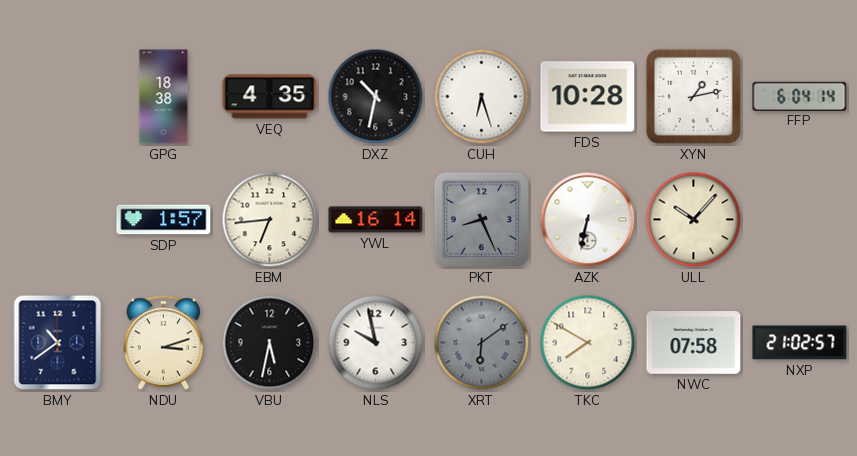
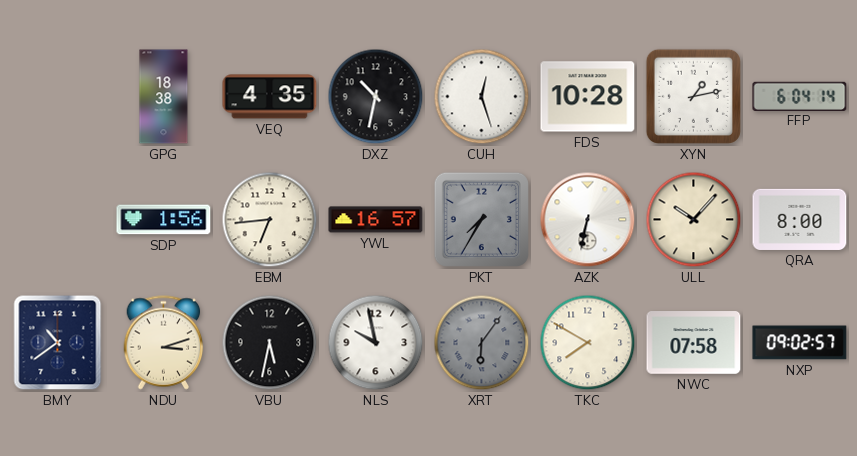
CUH: 6:27 -> 12:27
SDP: 1:57 -> 1:56
YWL: 16:14 -> 16:57
PKT: 8:26 -> 7:35
QRA: none -> 8:00
XRT: 6:09 -> 6:06
NXP: 21:02 -> 09:02
